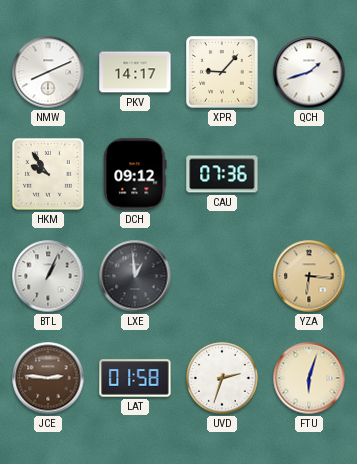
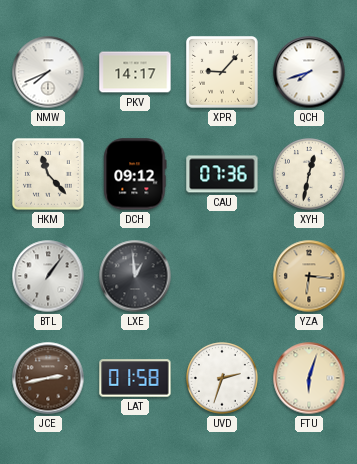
NMW: 8:11 -> 7:41
QCH: 1:42 -> 7:42
HKM: 9:54 -> 11:23
XYH: none -> 12:32
BTL: 1:04 -> 1:06
JCE: 2:46 -> 2:43
